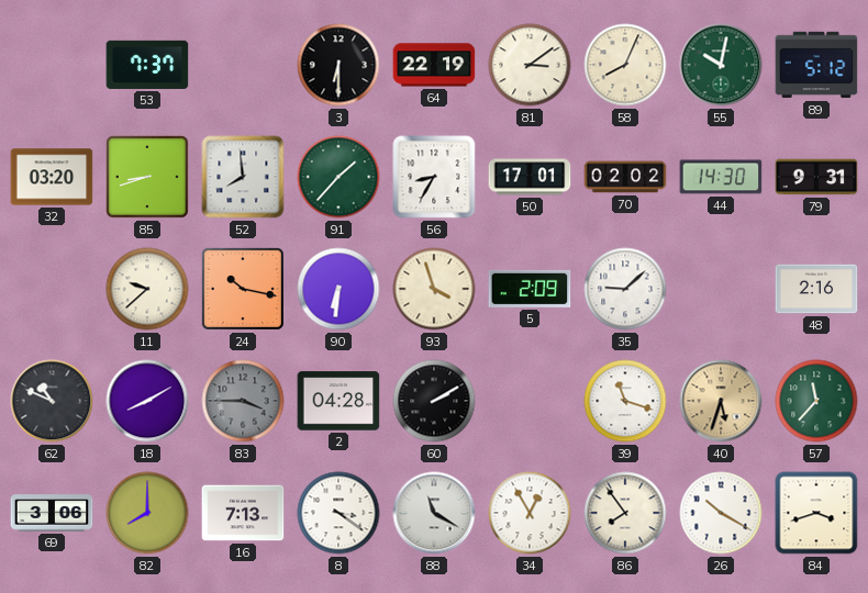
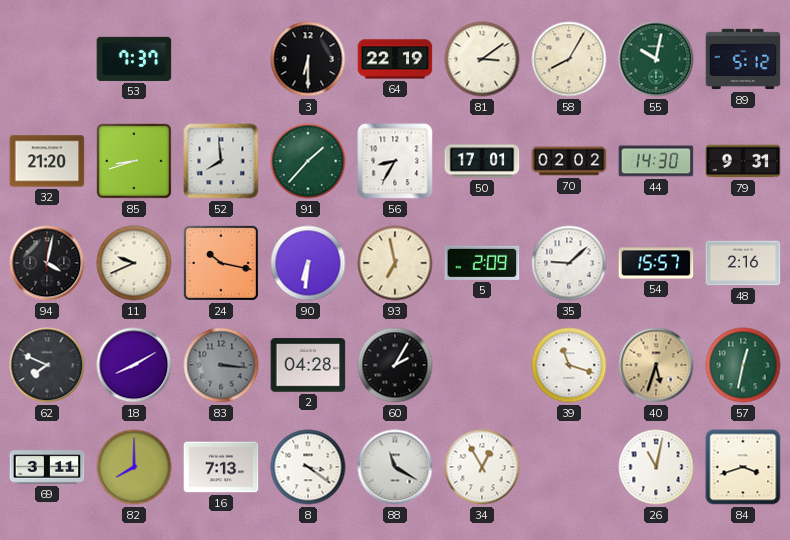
58: 8:04 -> 8:05
32: 03:20 -> 21:20
94: none -> 4:02
11: 9:38 -> 9:41
93: 3:57 -> 6:58
54: none -> 15:57
62: 10:49 -> 7:49
83: 3:45 -> 3:16
60: 2:10 -> 2:05
57: 11:37 -> 12:32
69: 3:06 -> 3:11
86: 7:54 -> none
26: 10:20 -> 11:02
